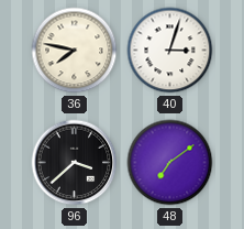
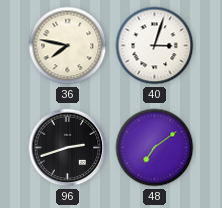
96: 3:38 -> 2:42
